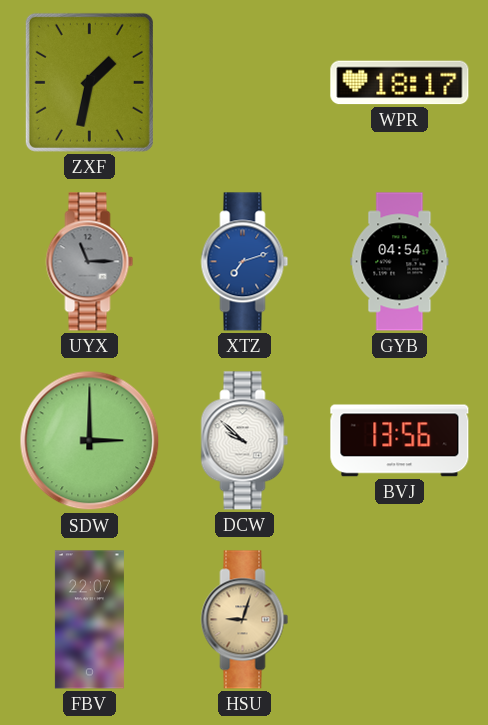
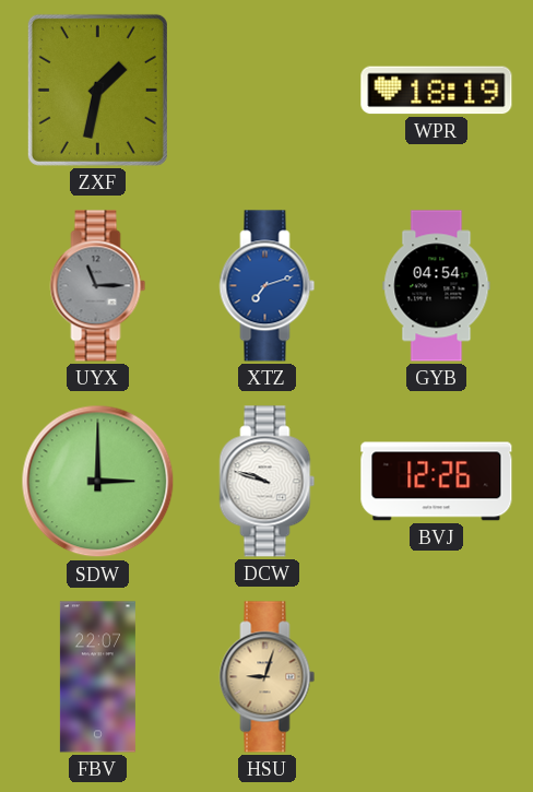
WPR: 18:17 -> 18:19
DCW: 9:52 -> 9:48
BVJ: 13:56 -> 12:26
